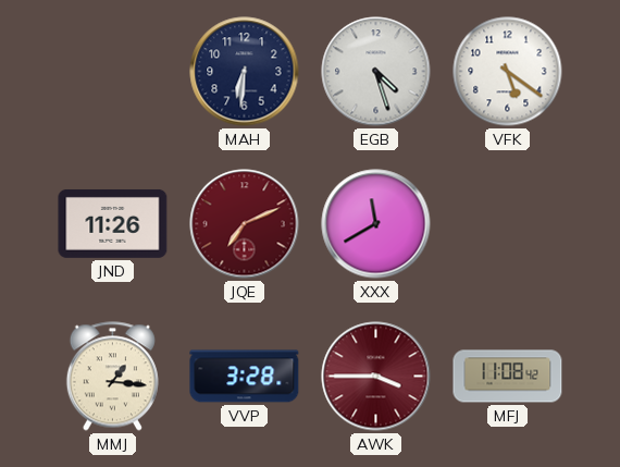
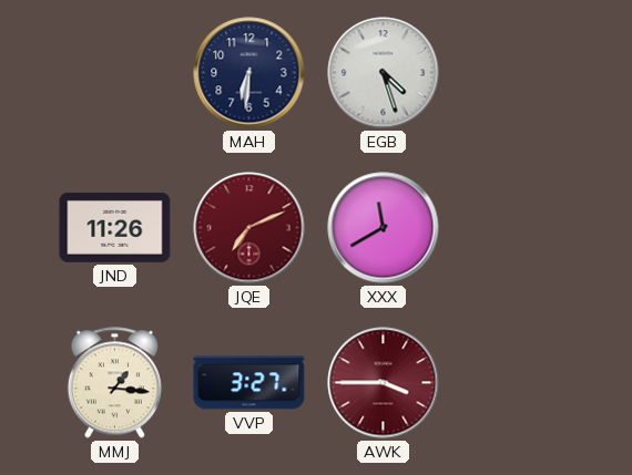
VFK: 5:21 -> none
VVP: 3:28 -> 3:27
MFJ: 11:08 -> none
